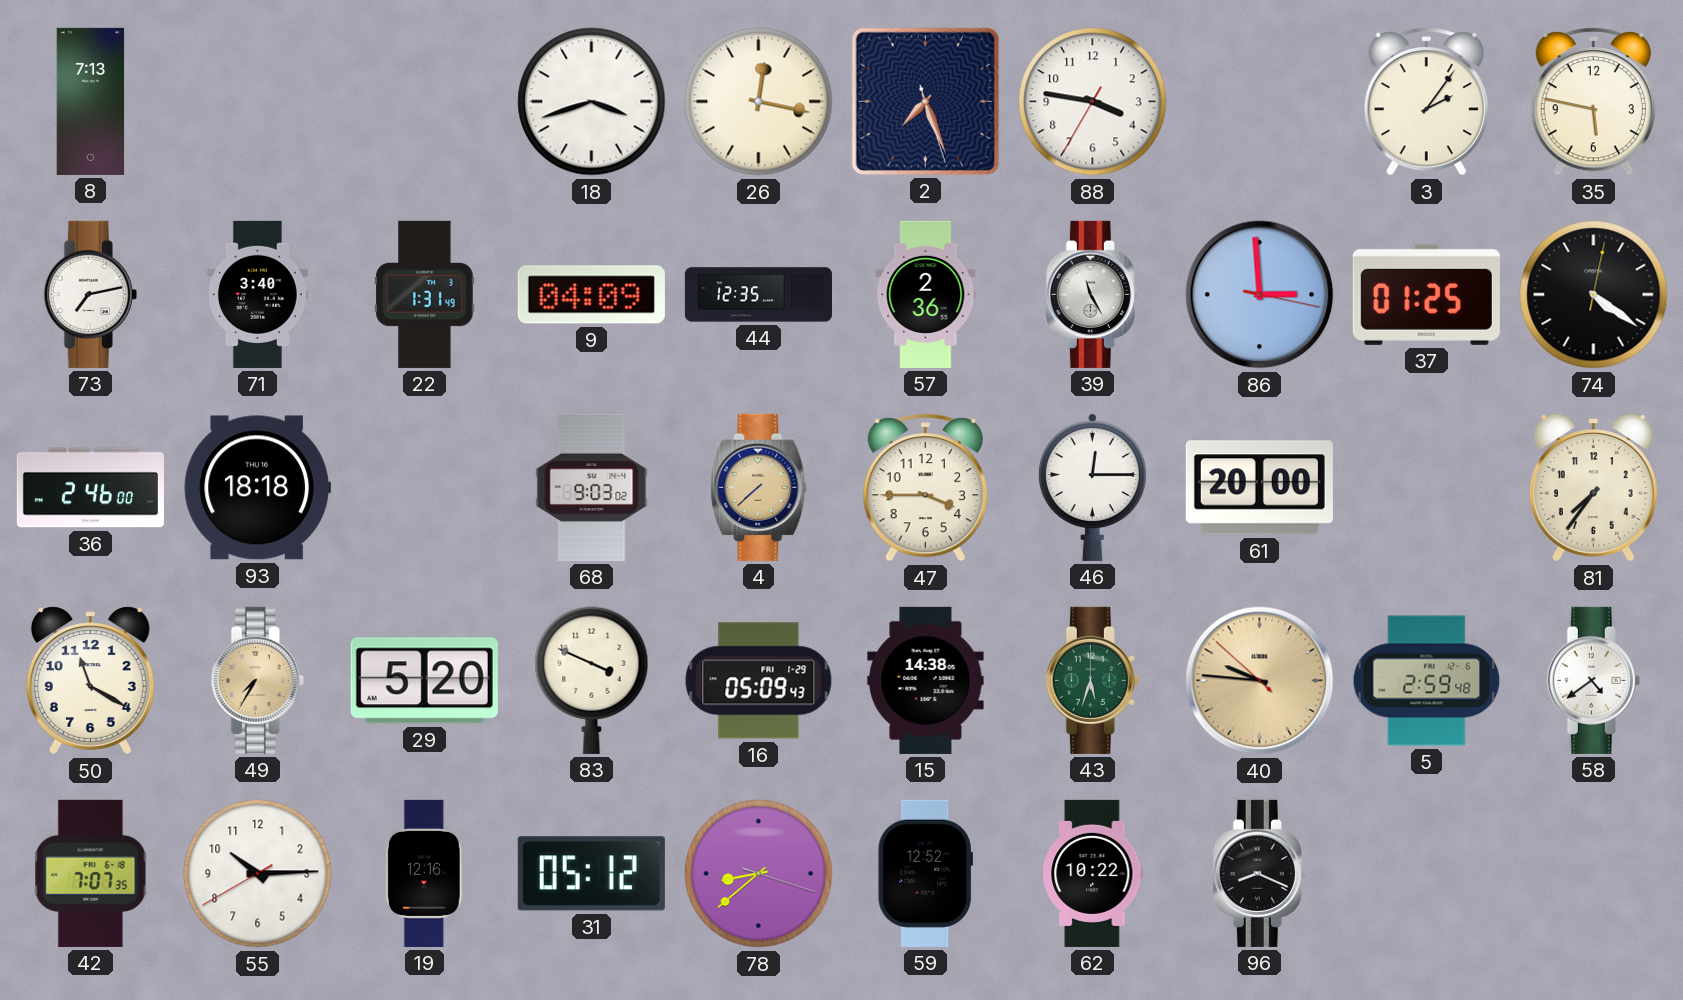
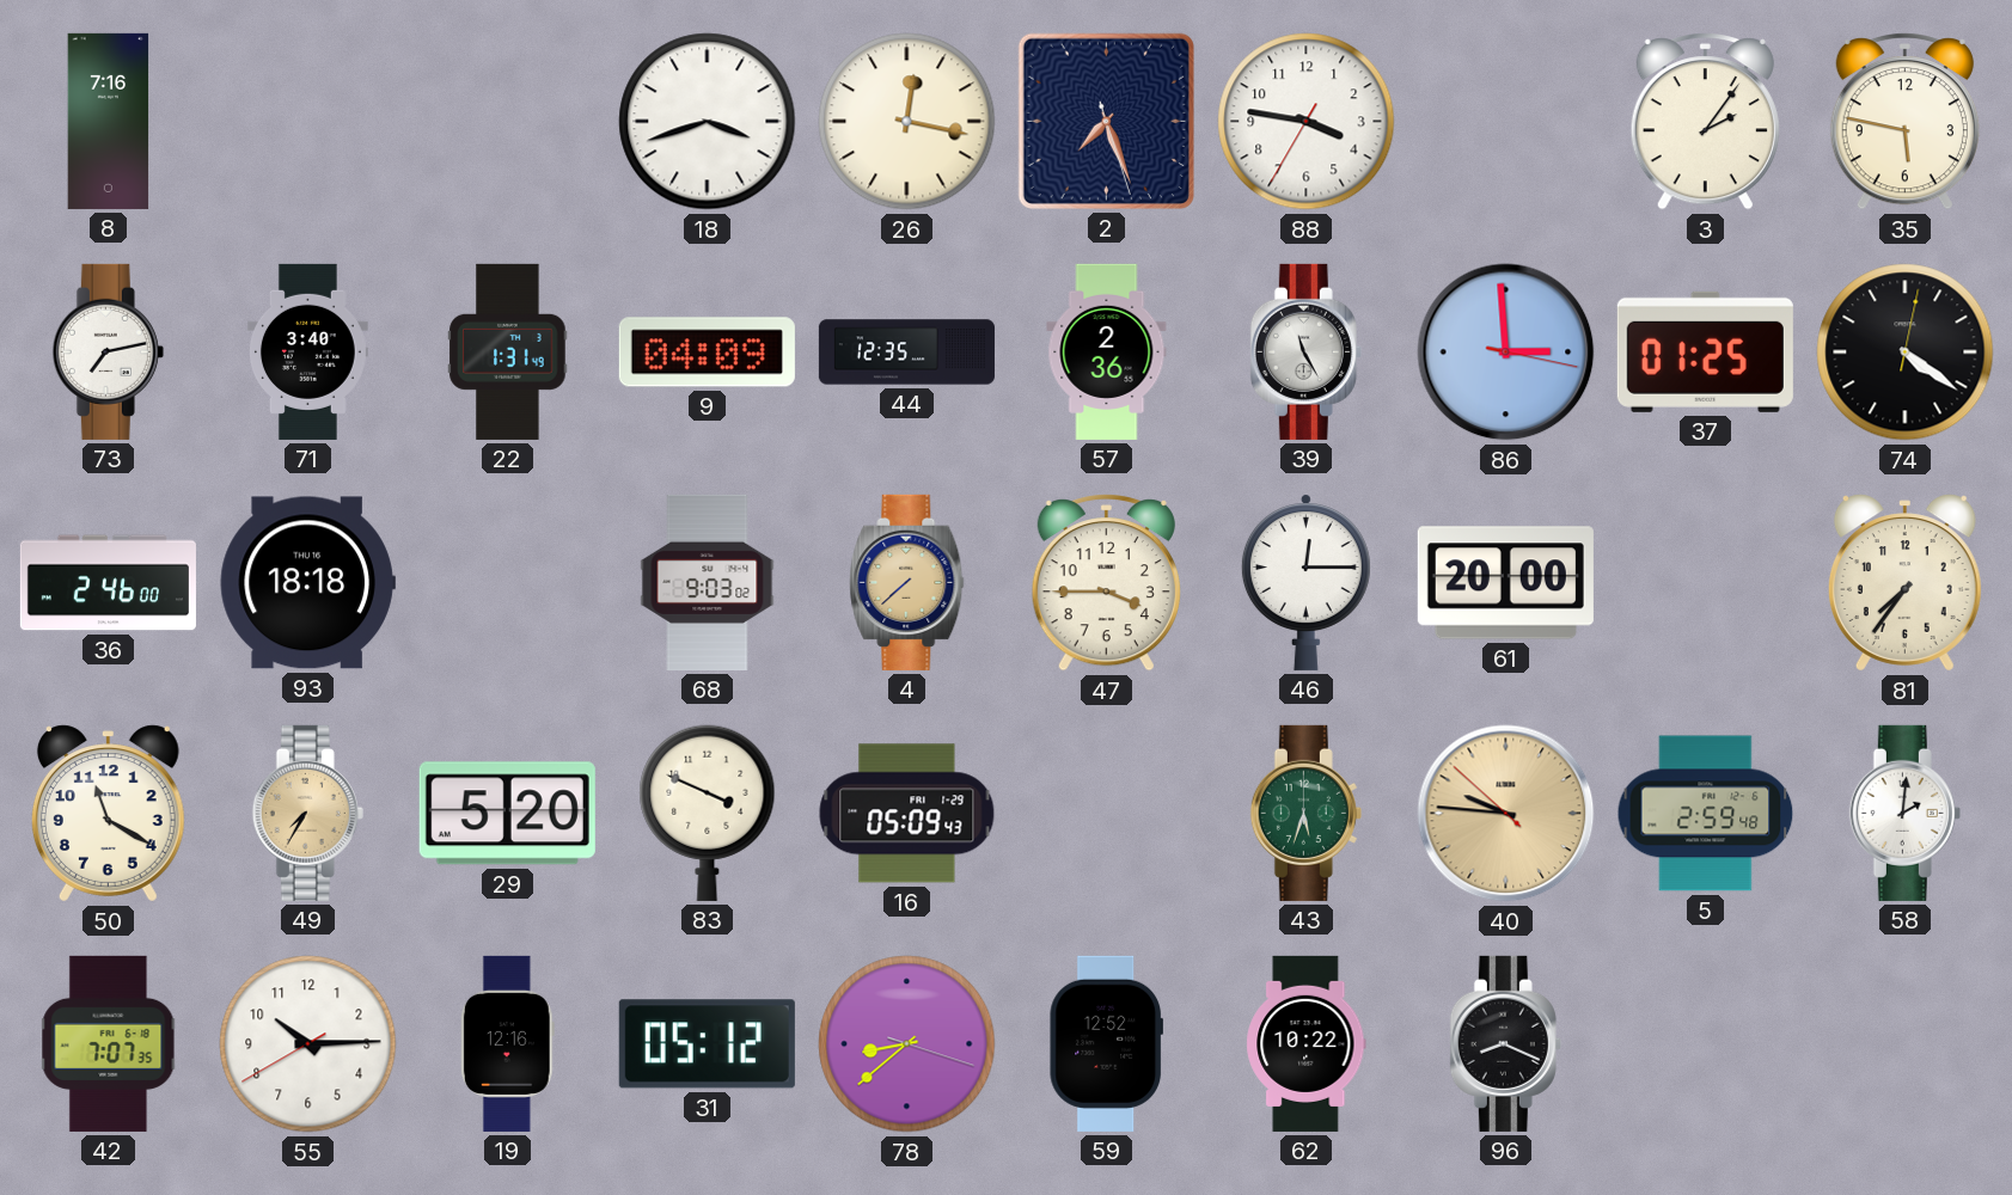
8: 7:13 -> 7:16
15: 14:38 -> none
58: 4:39 -> 2:01
